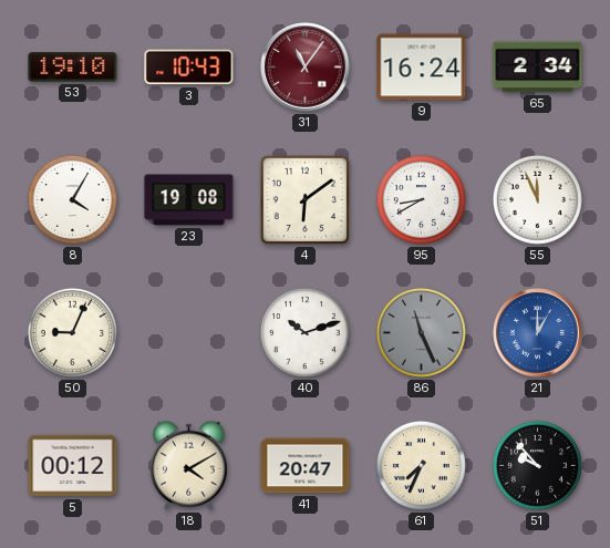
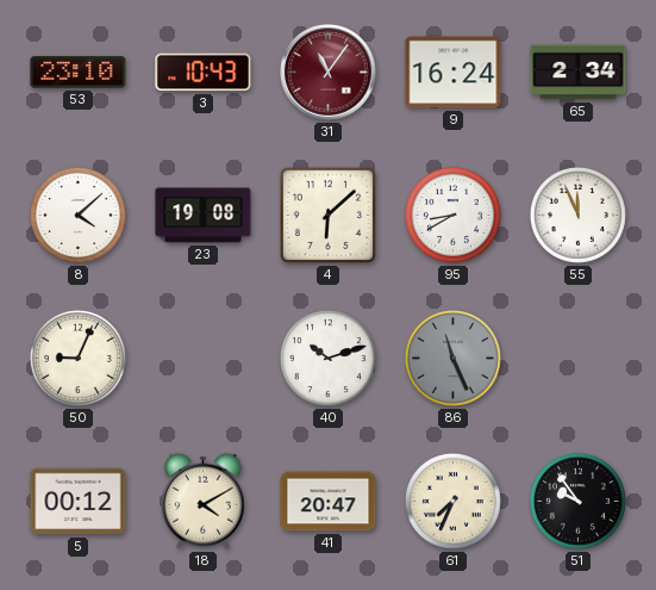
53: 19:10 -> 23:10
8: 4:05 -> 4:08
4: 6:09 -> 6:08
21: 1:00 -> none
51: 9:53 -> 9:54
